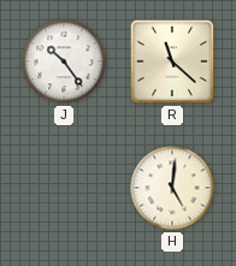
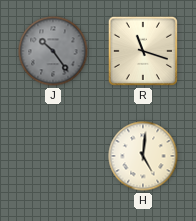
J dial: white -> grey
R: 11:22 -> 11:18
